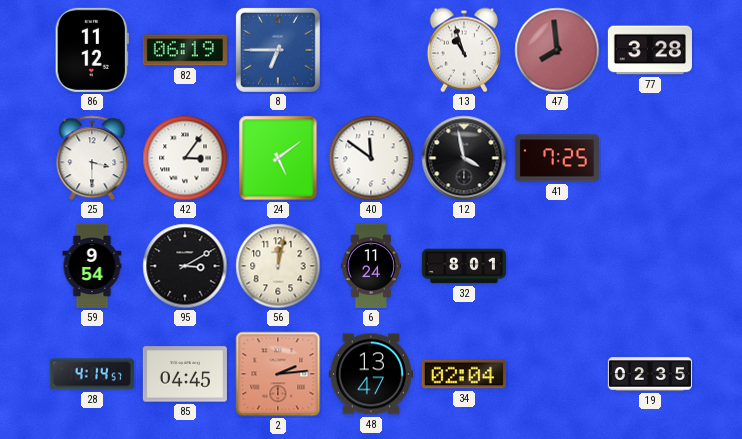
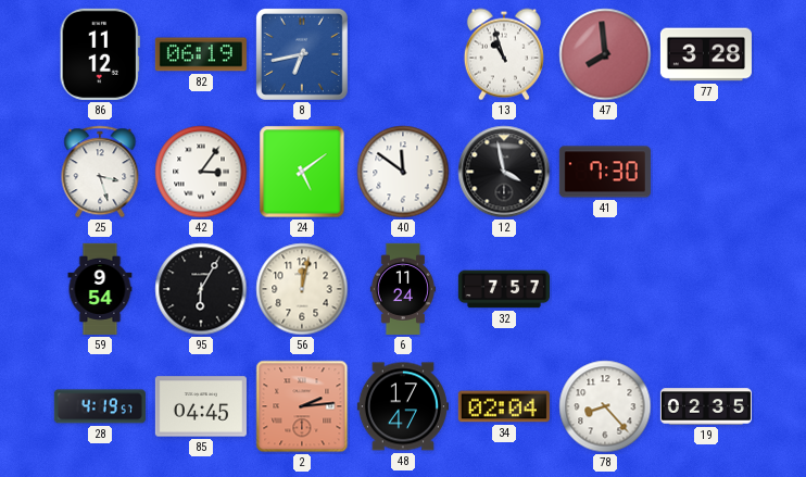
8: 6:45 -> 6:43
25: 3:30 -> 3:27
41: 7:25 -> 7:30
95: 3:10 -> 6:05
32: 8:01 -> 7:57
28: 4:14 -> 4:19
48: 13:47 -> 17:47
78: none -> 8:23
